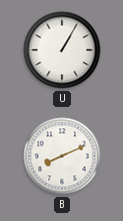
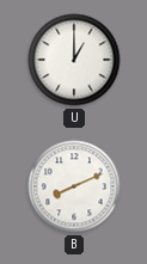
U: 1:05 -> 1:00
